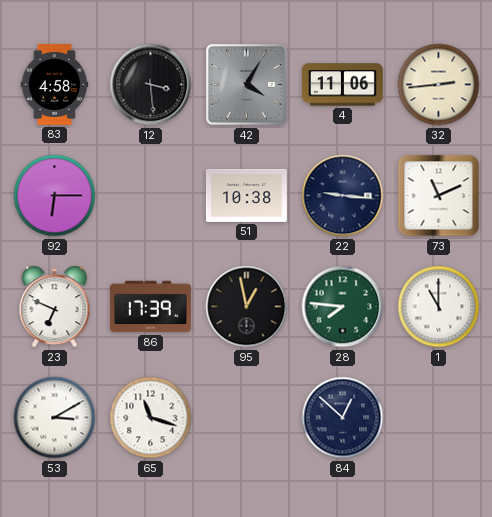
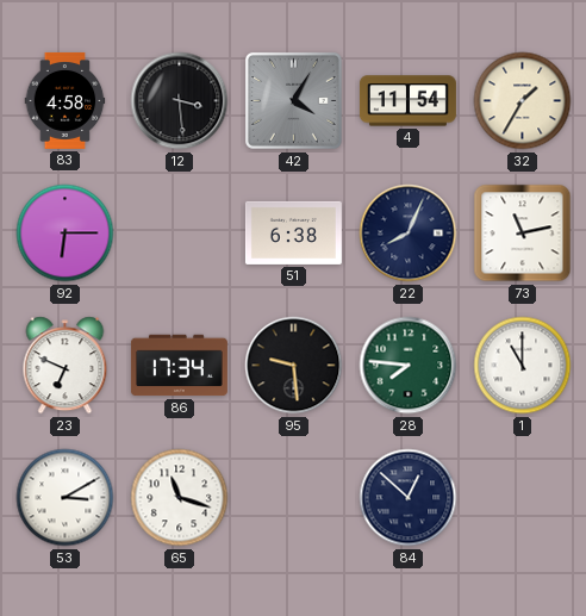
4: 11:06 -> 11:54
32: 2:44 -> 1:35
51: 10:38 -> 6:38
22: 9:16 -> 8:04
73: 11:11 -> 11:13
86: 17:39 -> 17:34
95: 12:58 -> 9:29
